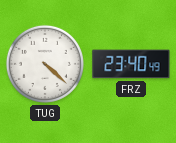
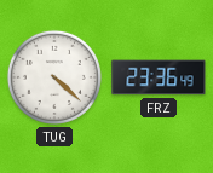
FRZ: 23:40 -> 23:36
